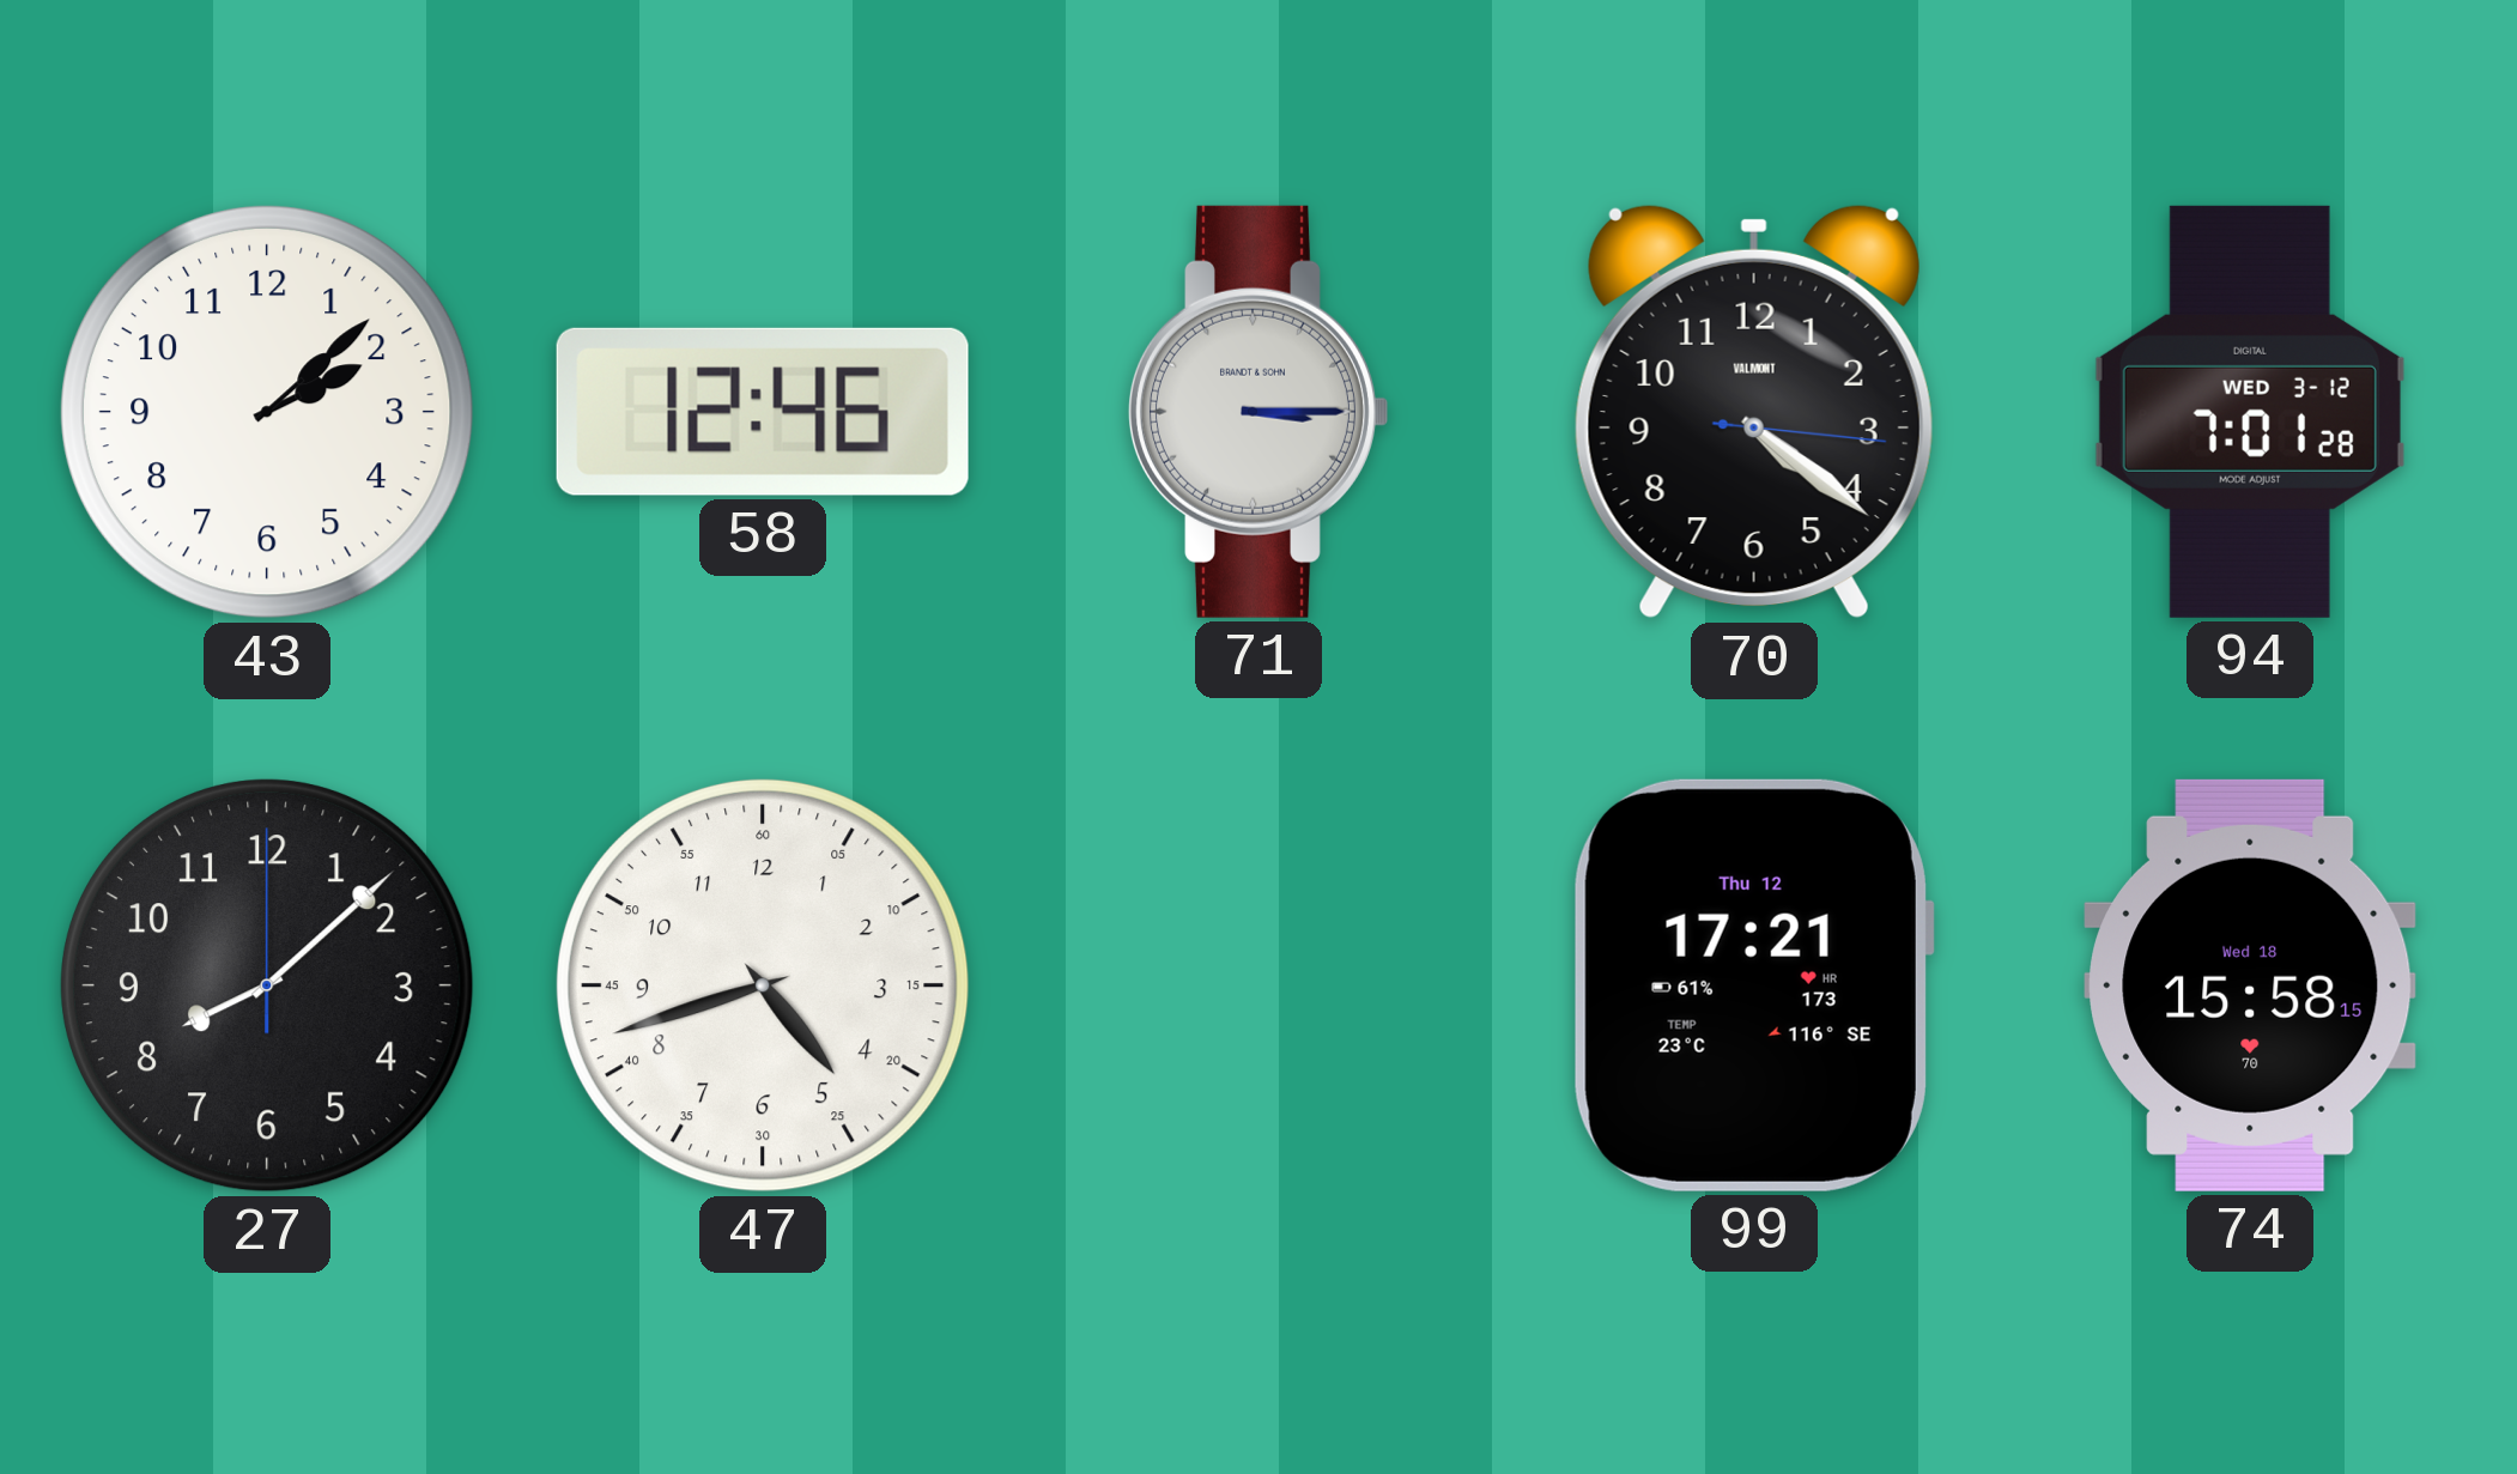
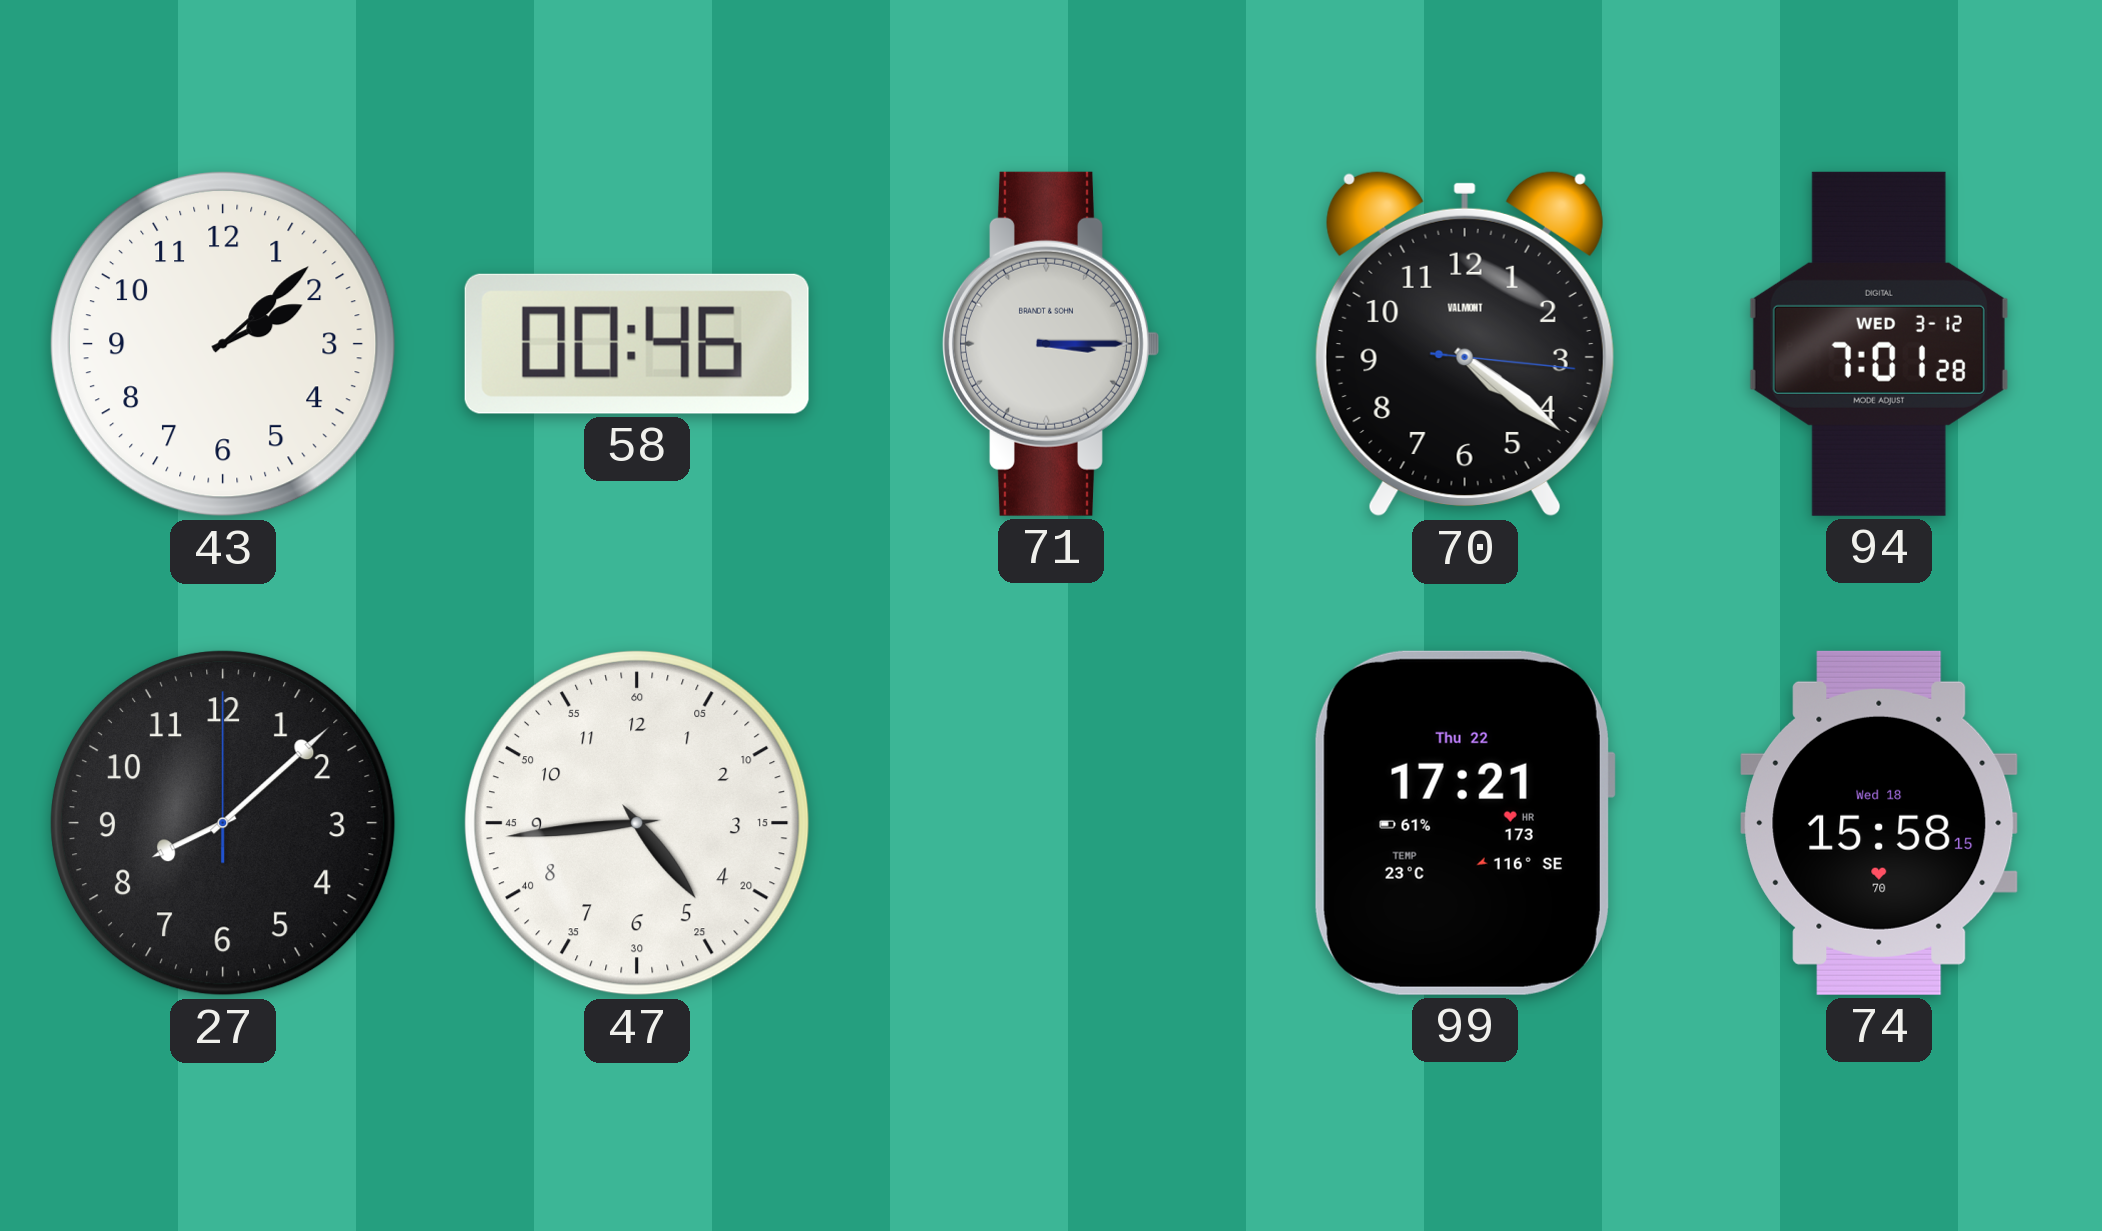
58: 12:46 -> 00:46
47: 4:42 -> 4:44
99 date: Thu 12 -> Thu 22
